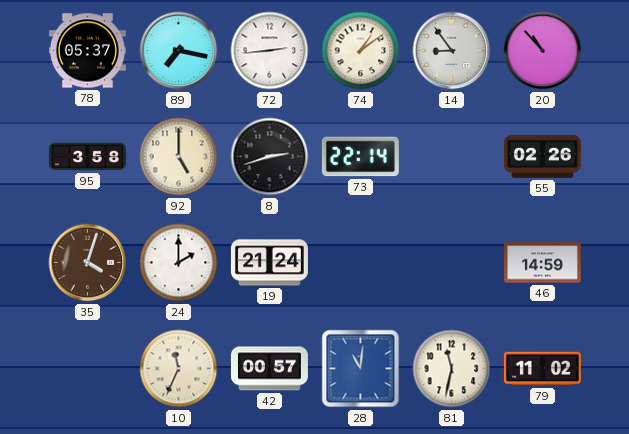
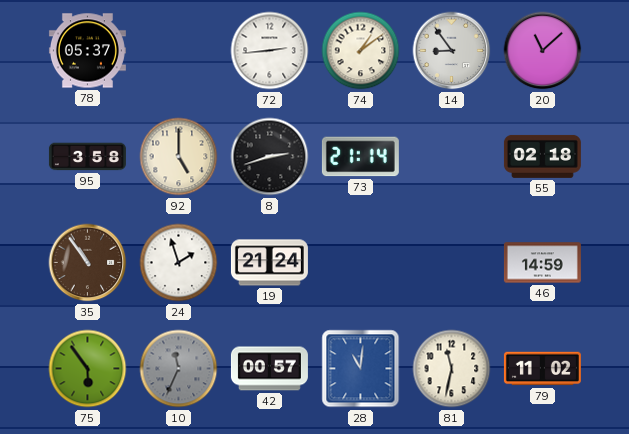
89: 7:17 -> none
20: 10:53 -> 11:08
73: 22:14 -> 21:14
55: 02:26 -> 02:18
35: 4:03 -> 10:54
24: 2:00 -> 1:57
75: none -> 5:54
10 dial: cream -> grey
